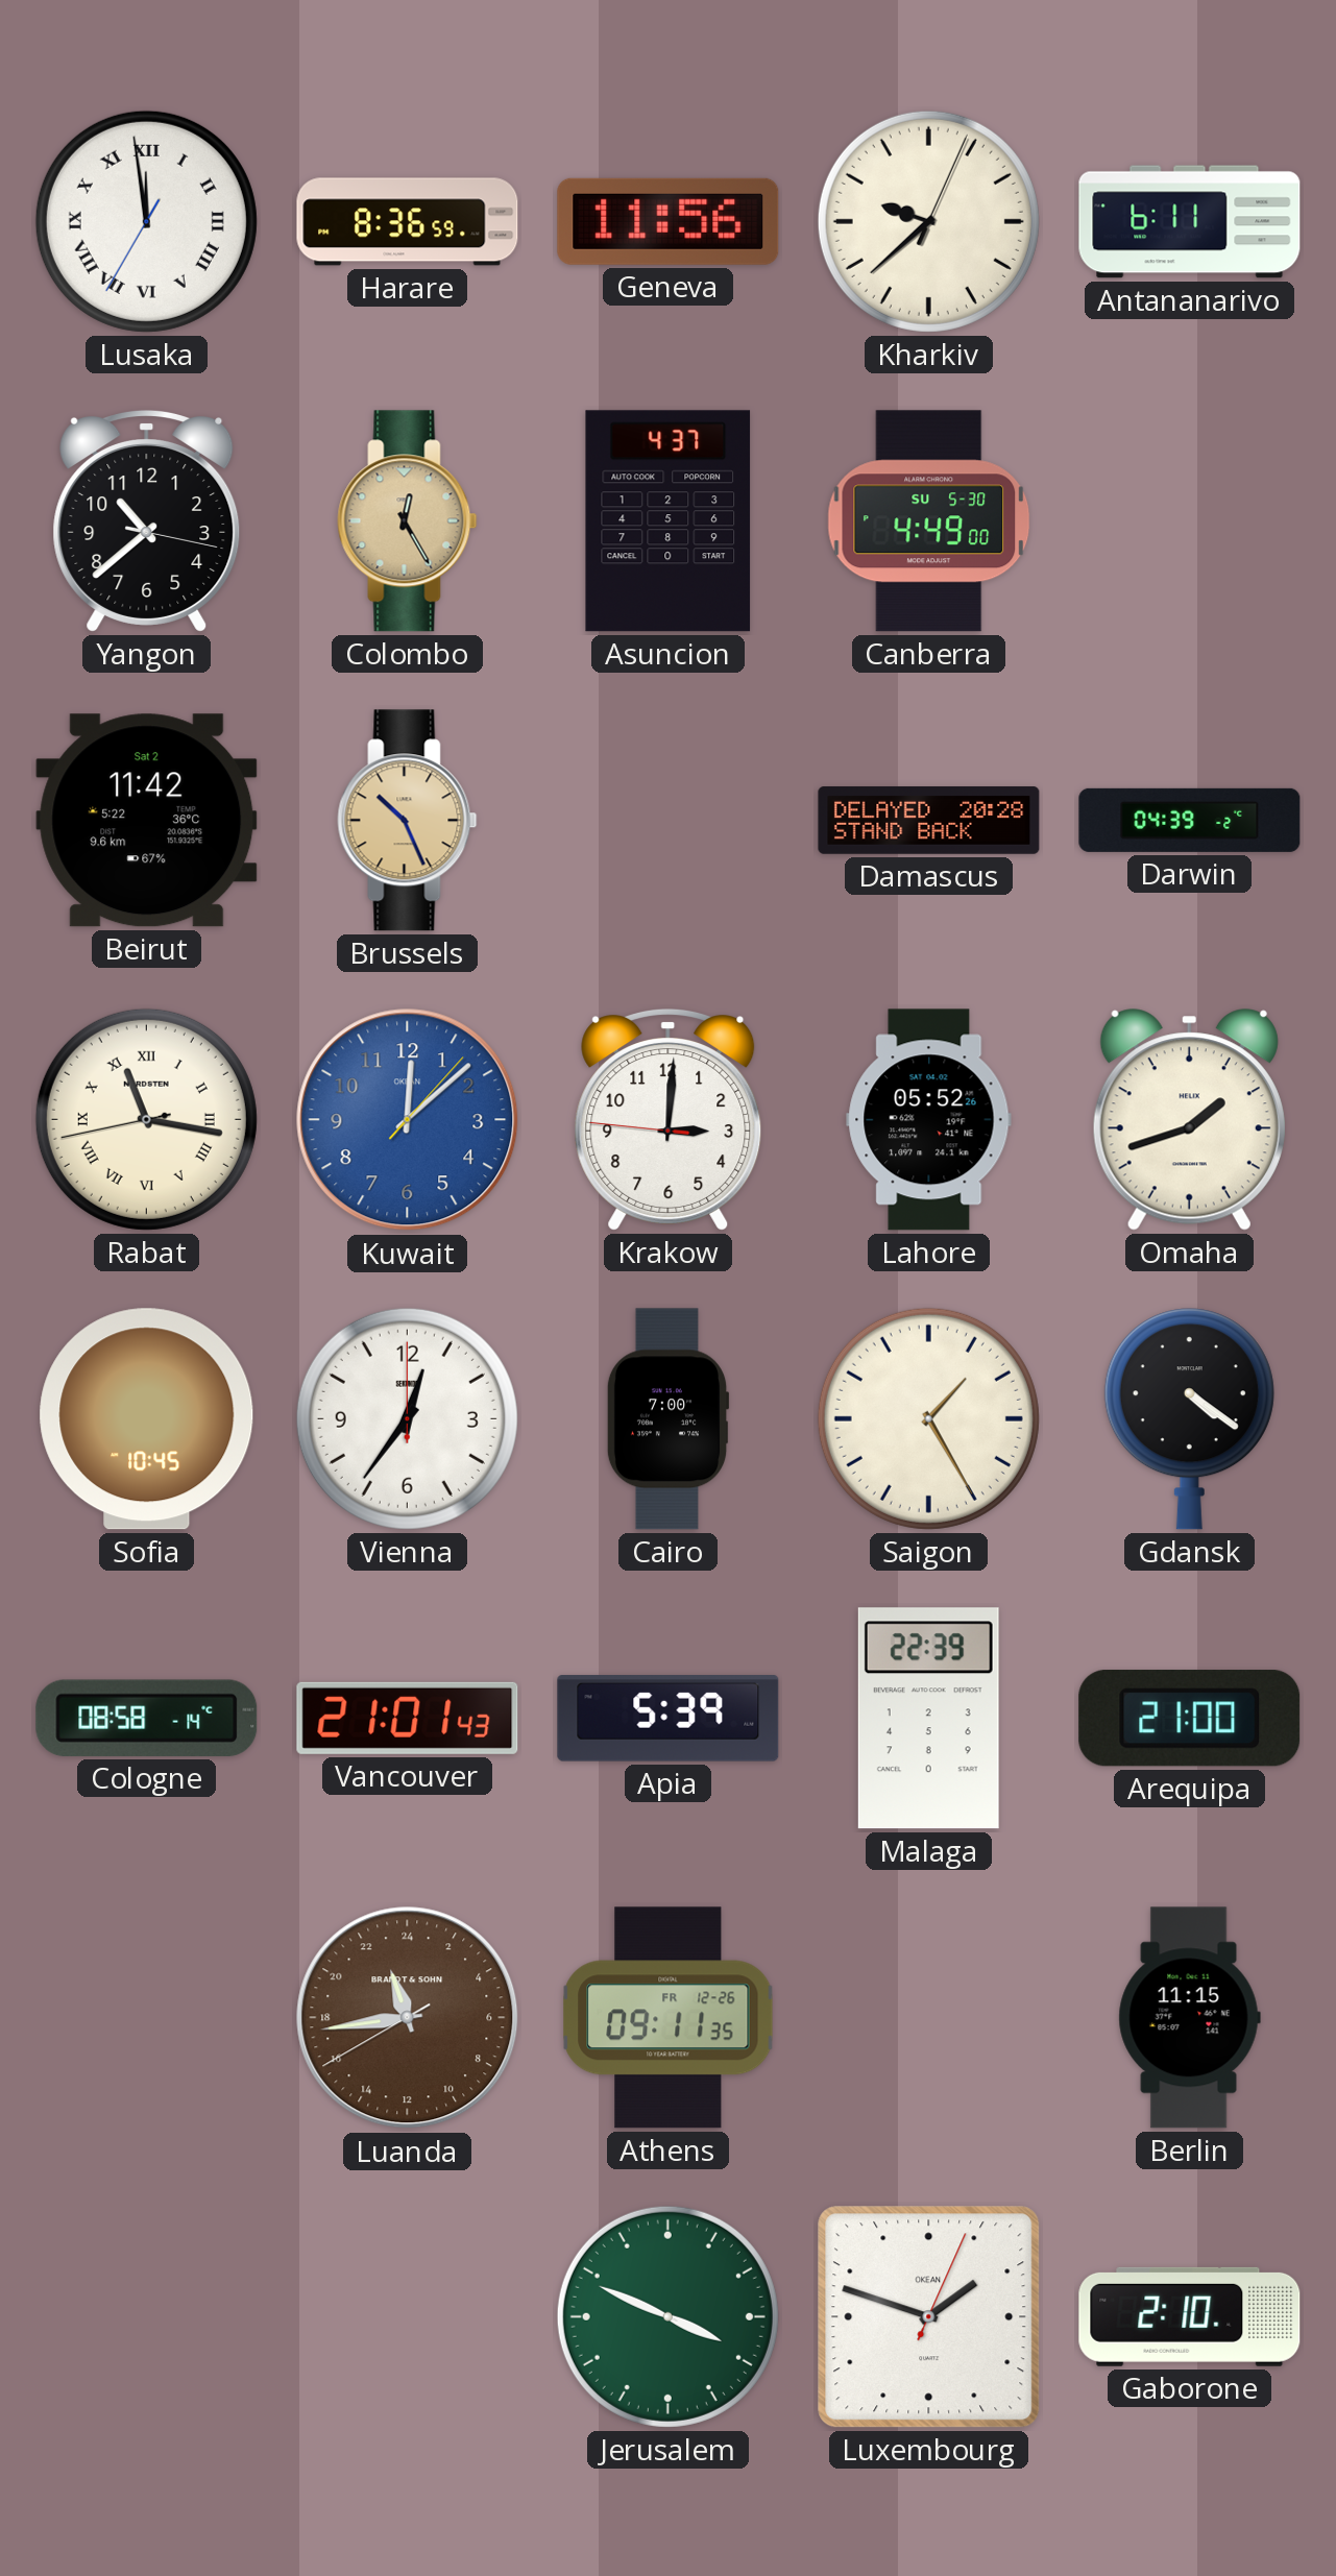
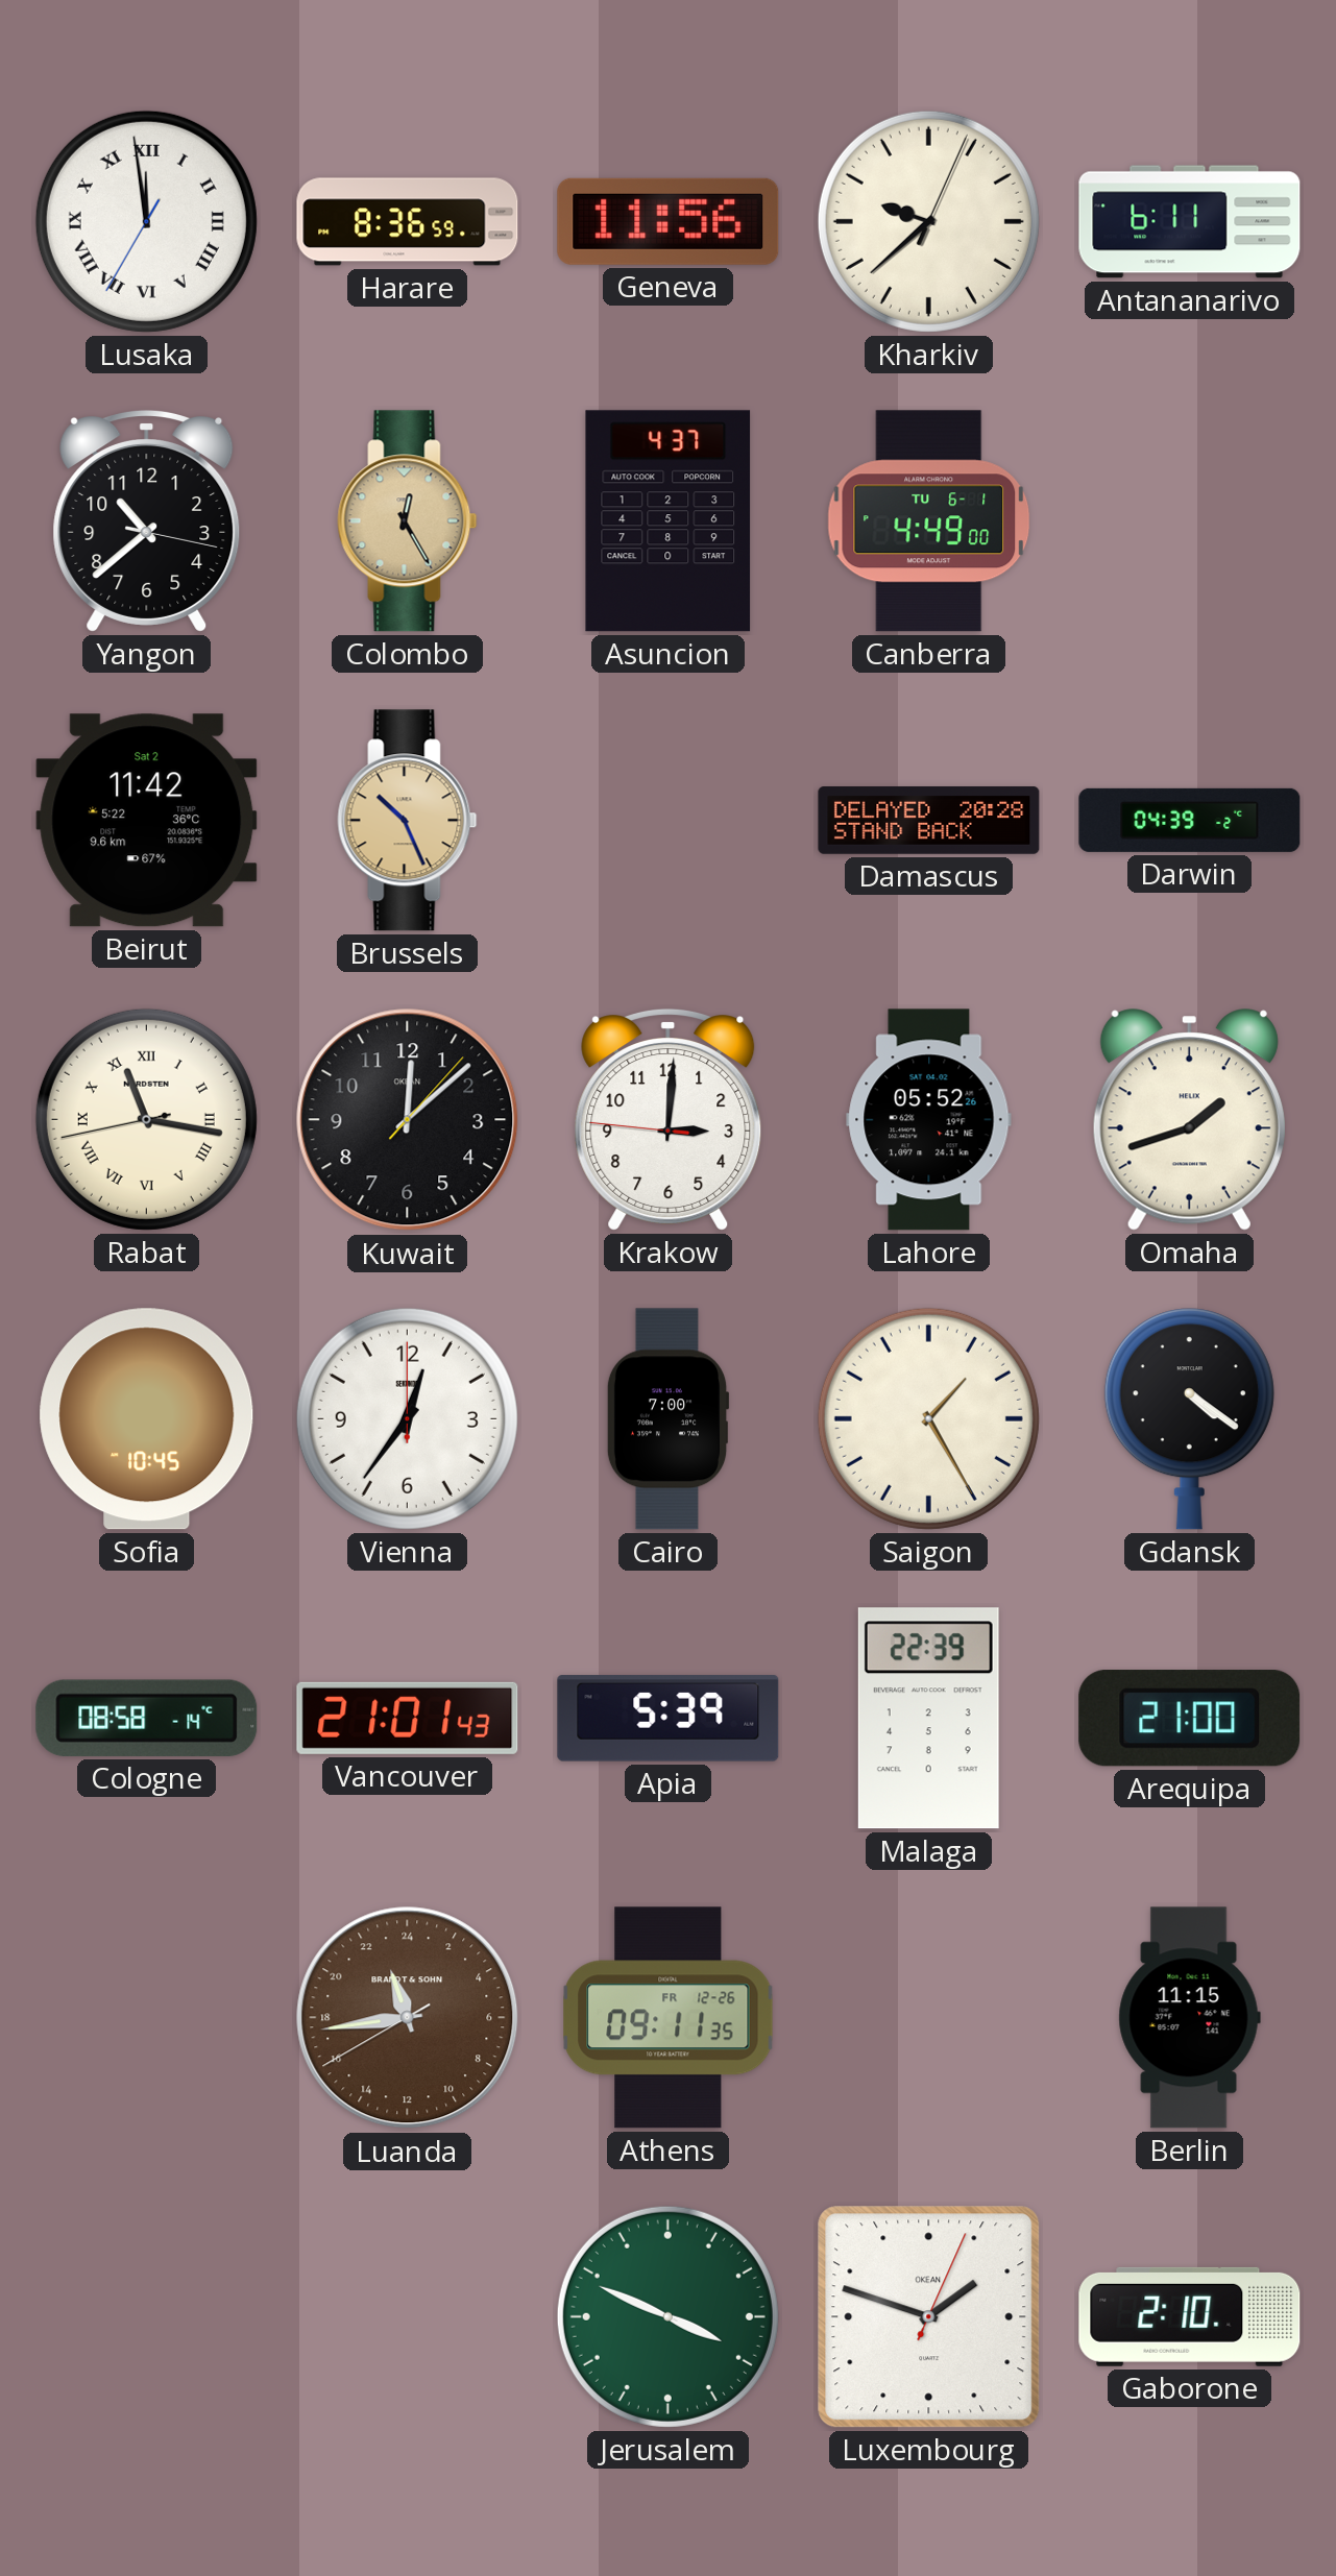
Canberra date: SU 5-30 -> TU 6-1
Kuwait dial: blue -> black
